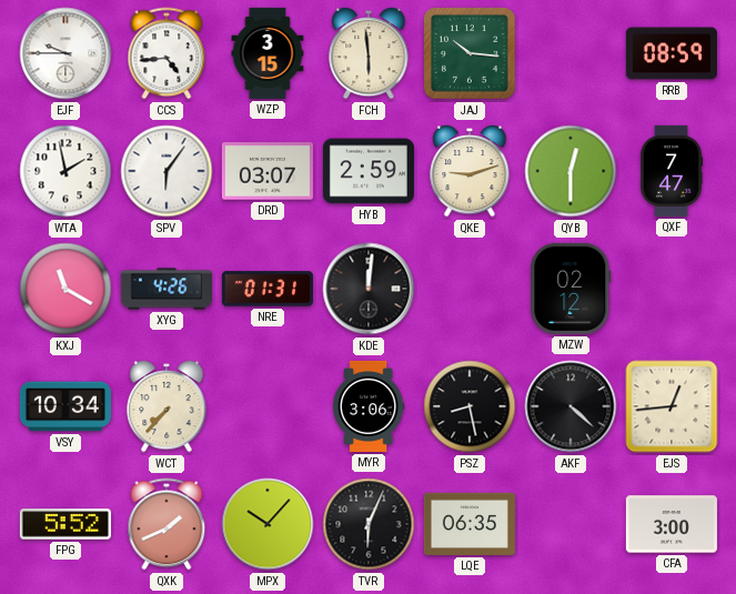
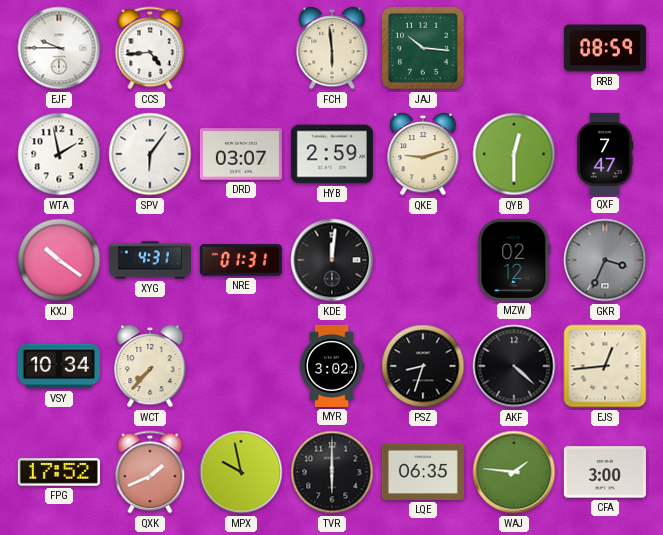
WZP: 3:15 -> none
KXJ: 11:20 -> 10:21
XYG: 4:26 -> 4:31
GKR: none -> 3:34
MYR: 3:06 -> 3:02
PSZ: 8:28 -> 8:33
FPG: 5:52 -> 17:52
MPX: 10:07 -> 9:58
TVR: 6:04 -> 6:00
WAJ: none -> 1:46
